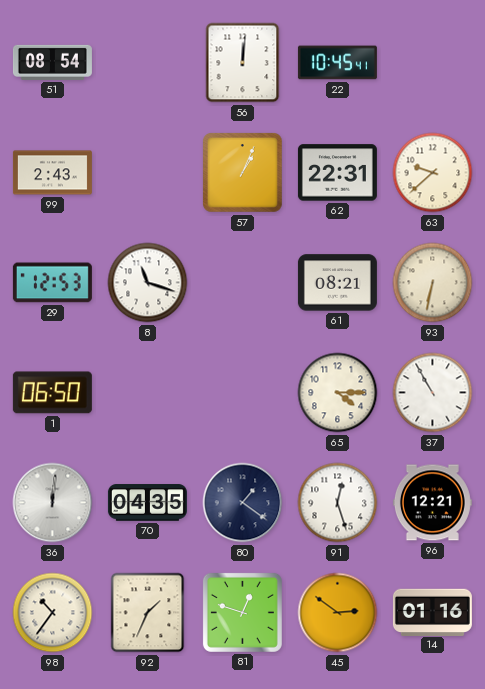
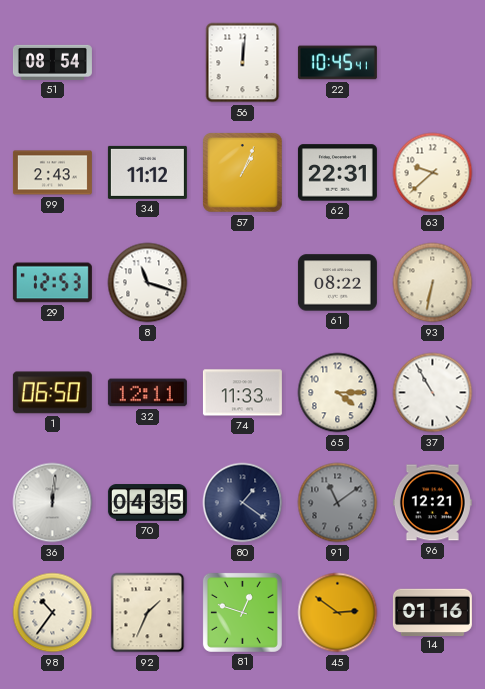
34: none -> 11:12
61: 08:21 -> 08:22
32: none -> 12:11
74: none -> 11:33
91: 12:27 -> 11:09
91 dial: white -> grey
